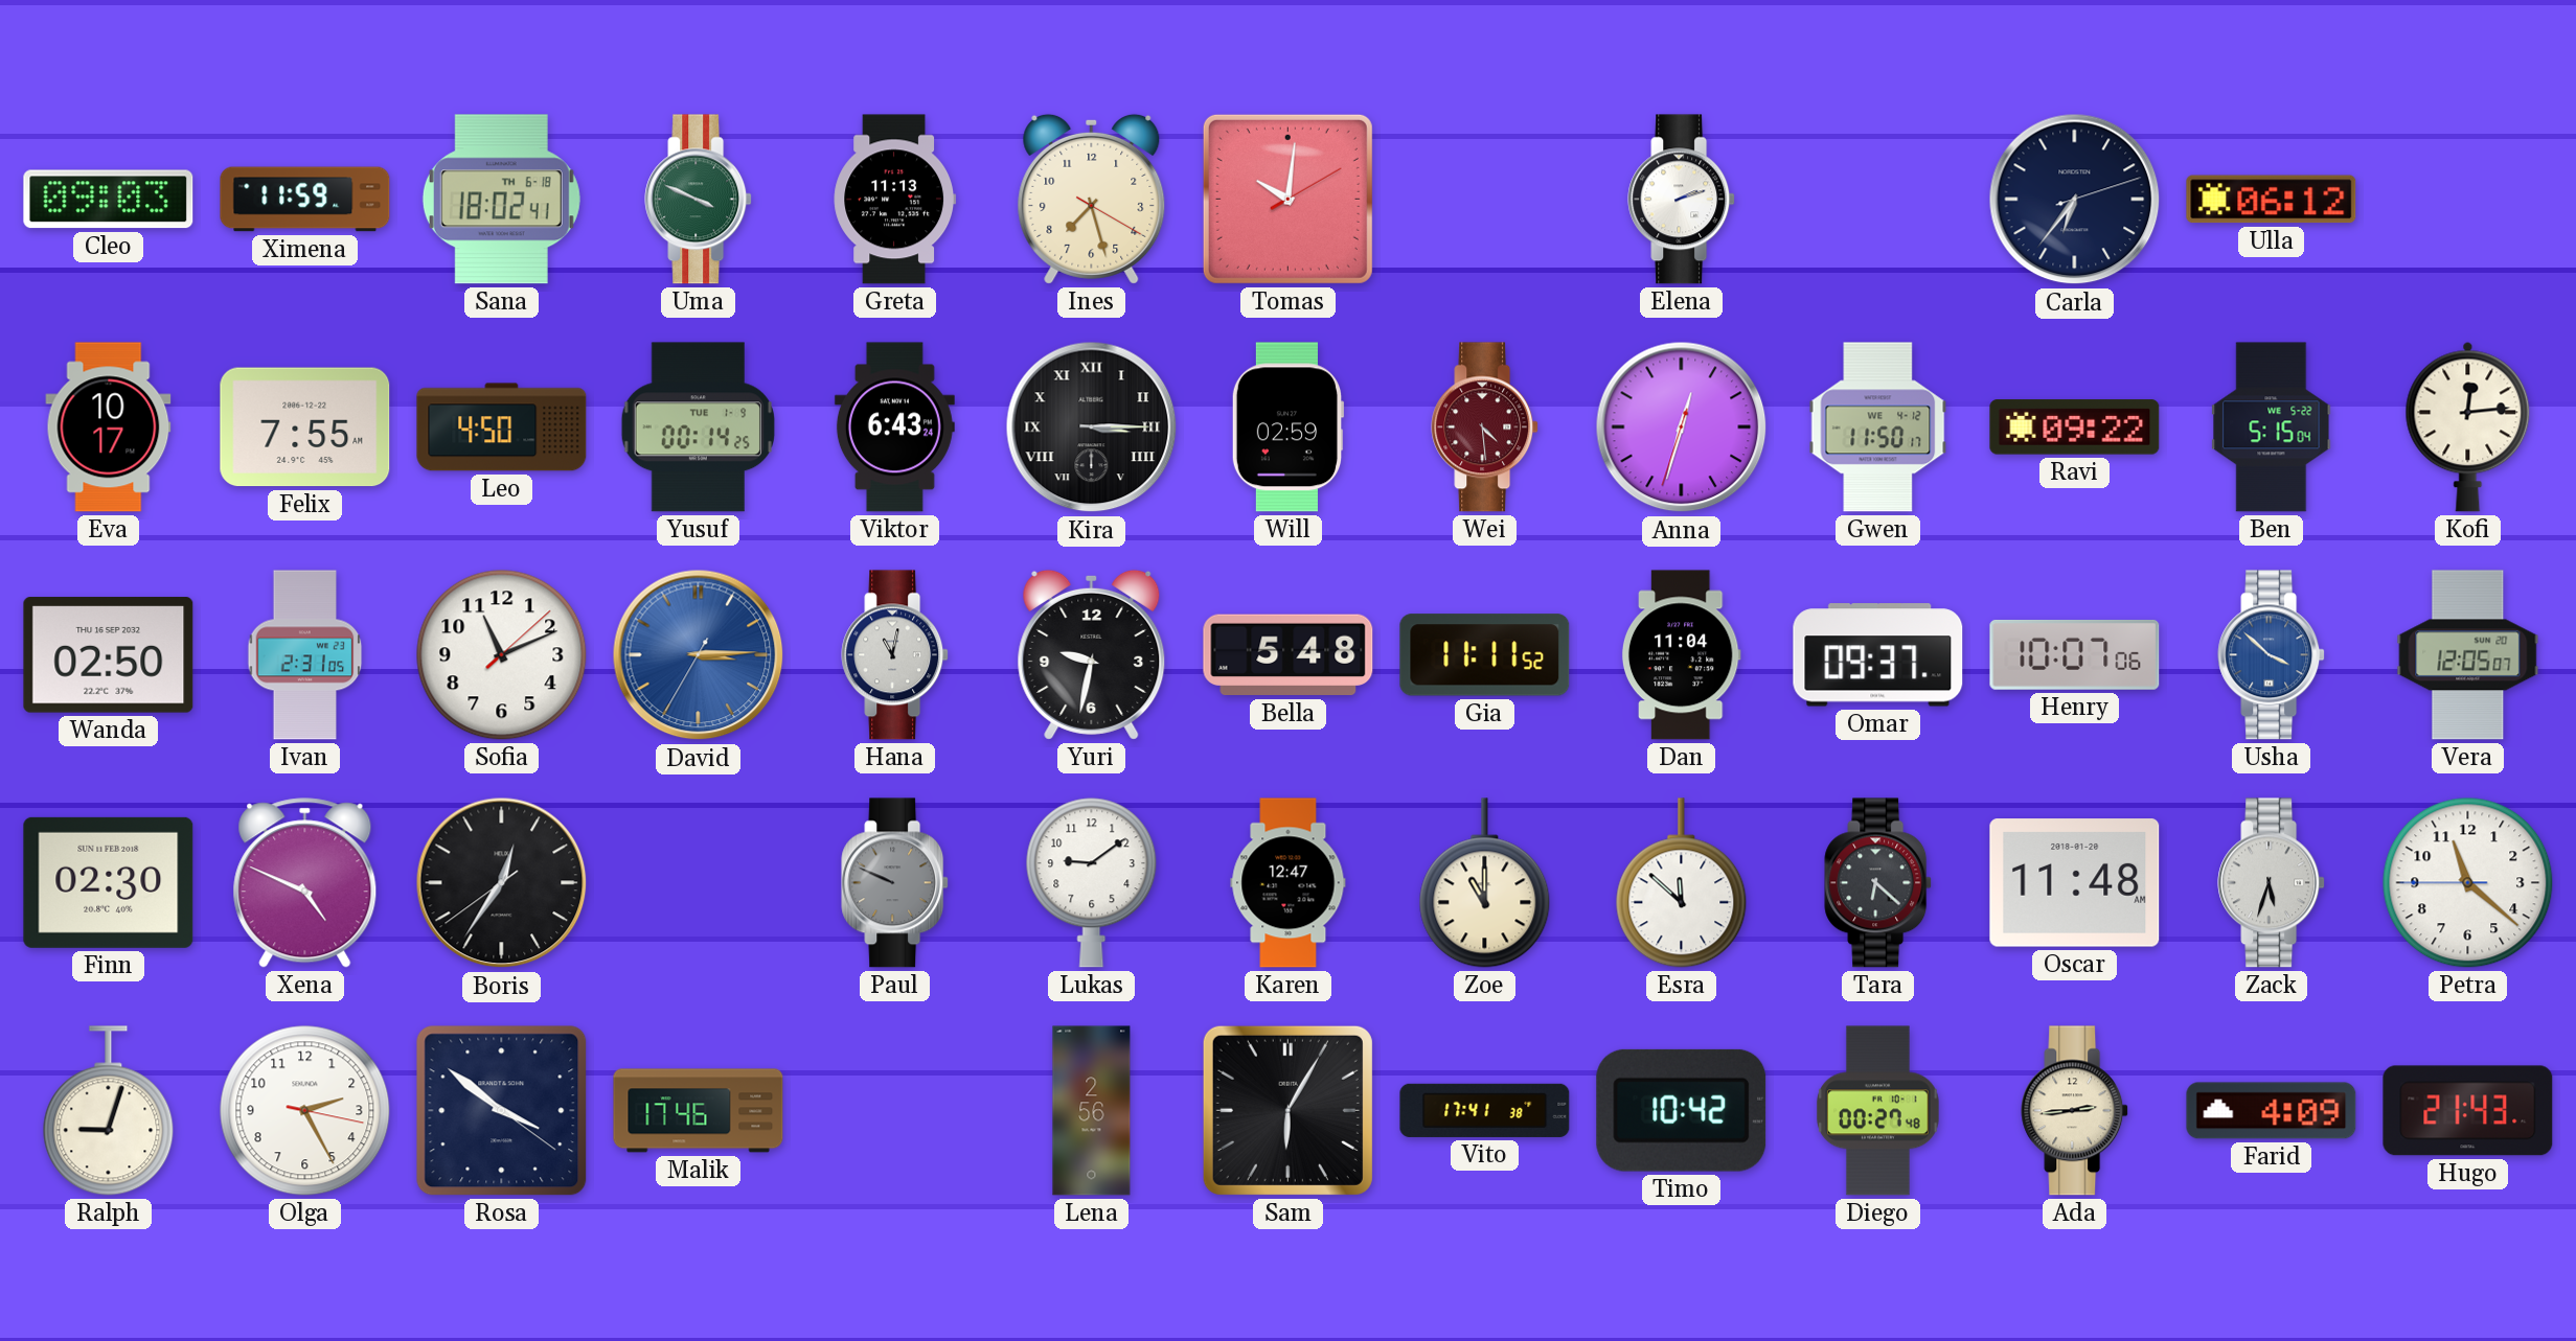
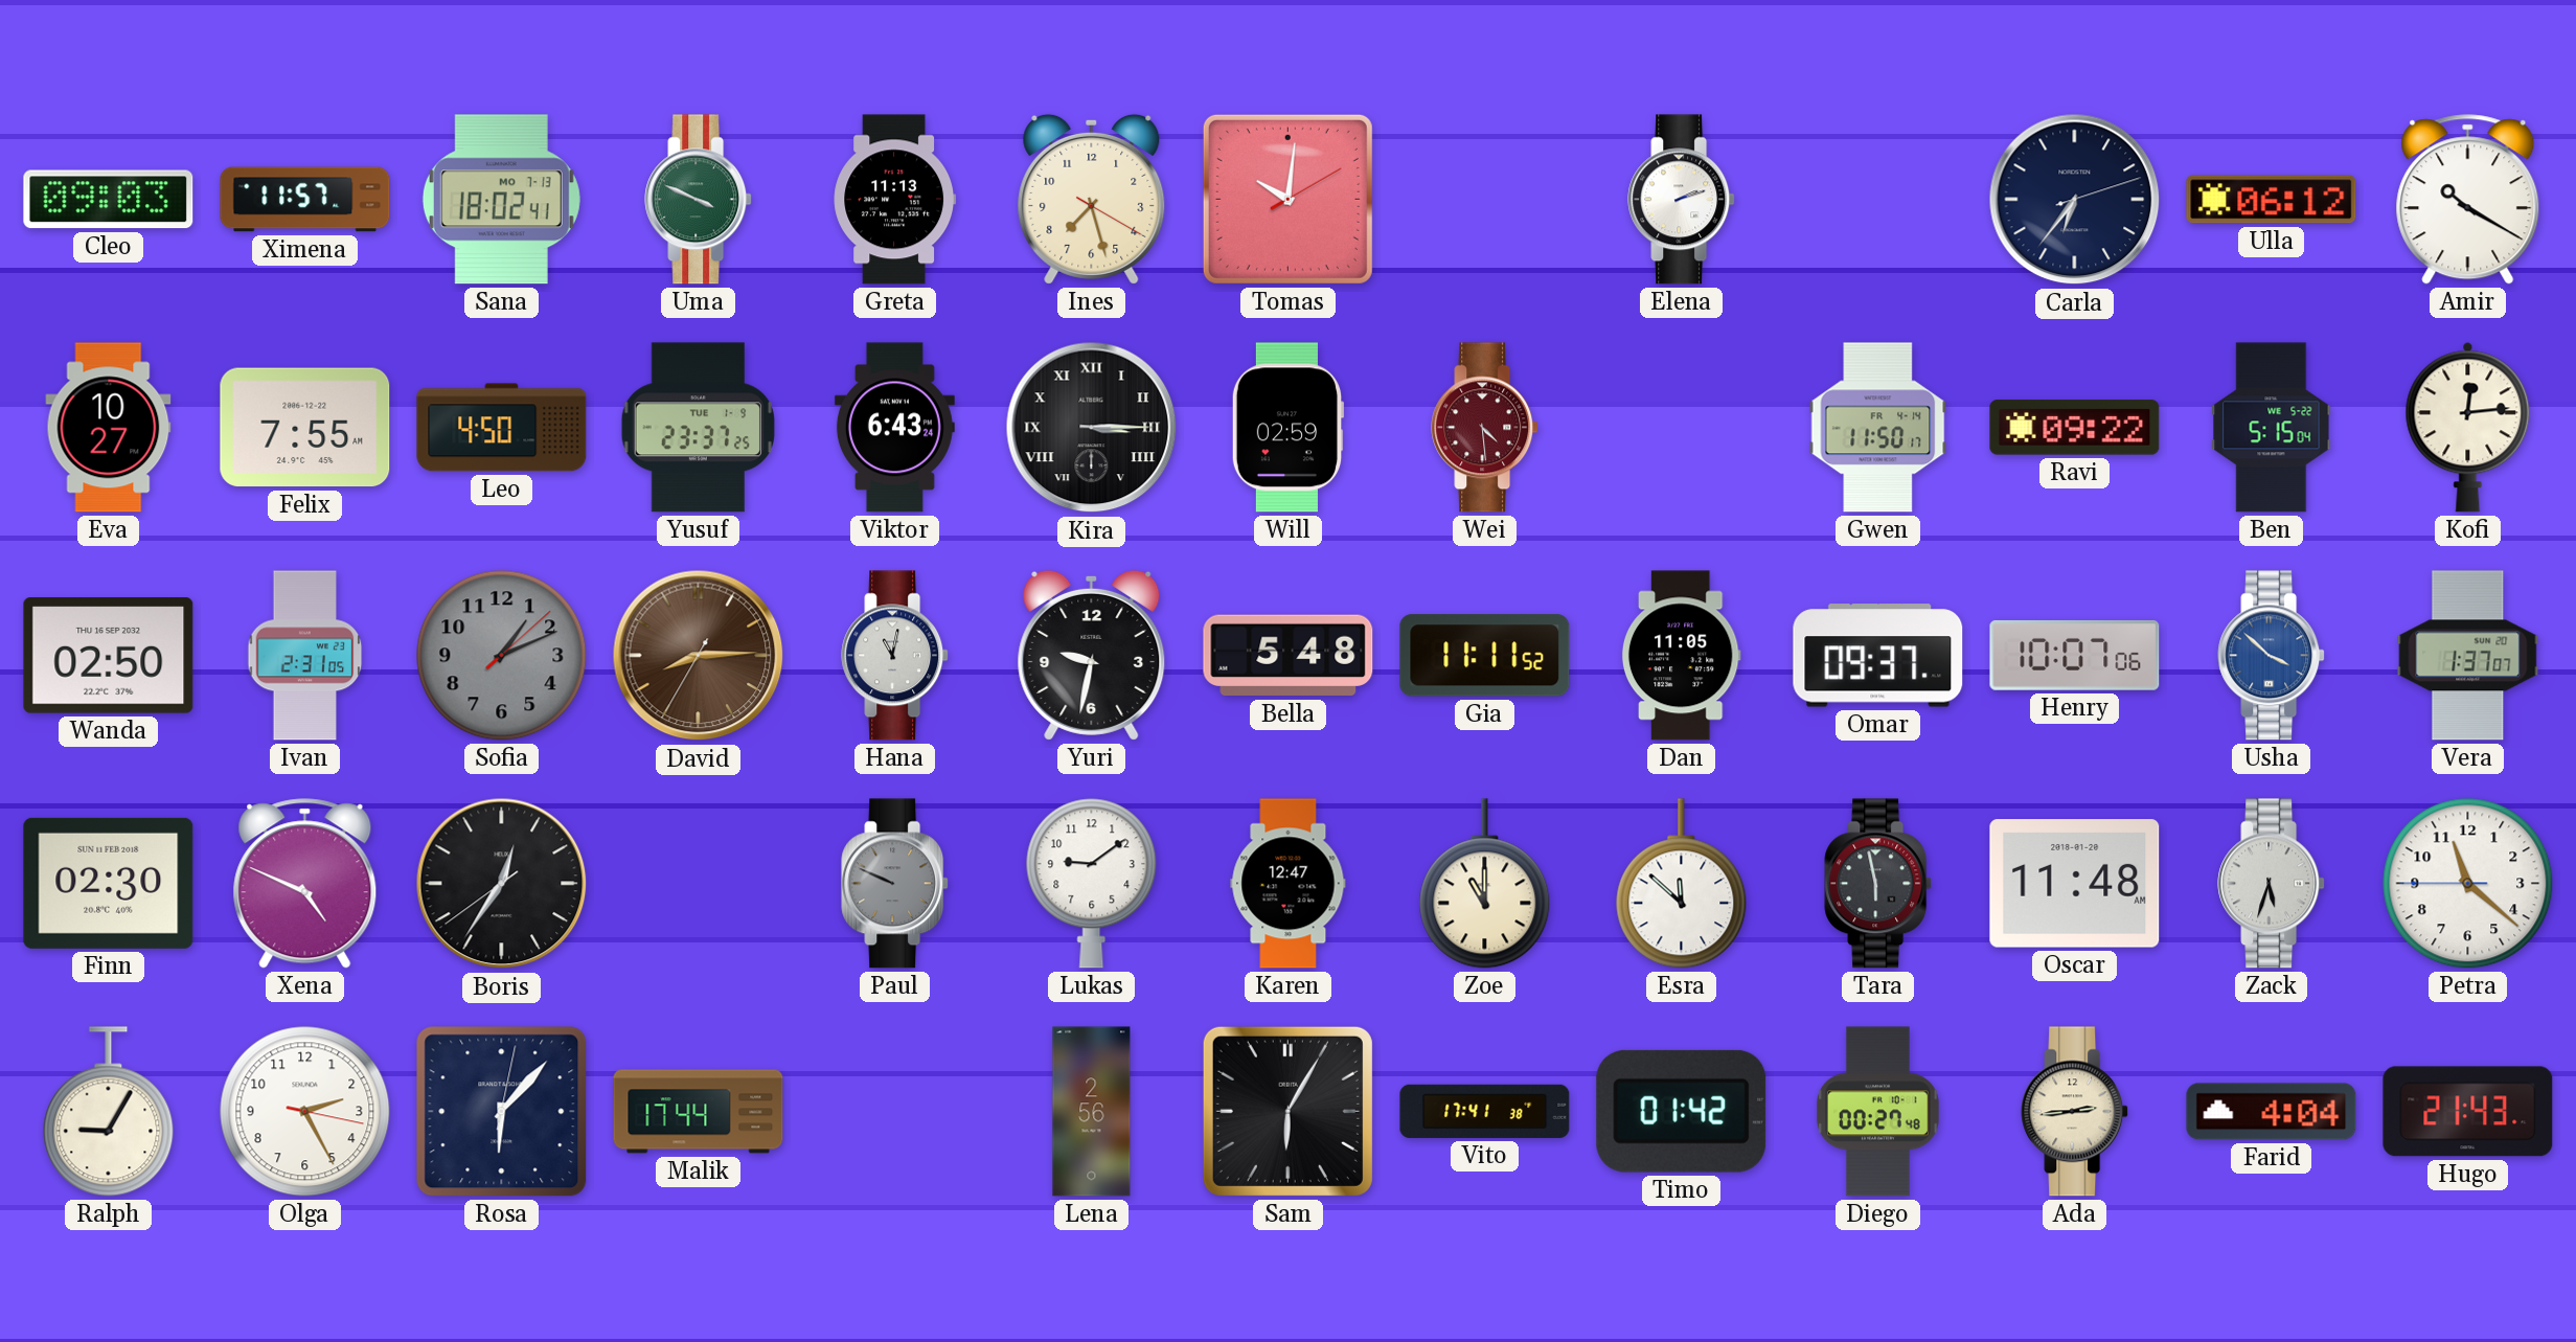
Ximena: 11:59 -> 11:57
Sana date: TH 6-18 -> MO 7-13
Amir: none -> 10:20
Eva: 10:17 -> 10:27
Yusuf: 00:14 -> 23:37
Anna: 12:32 -> none
Gwen date: WE 4-12 -> FR 4-14
Sofia: 11:11 -> 1:11
Sofia dial: white -> grey
David: 3:14 -> 8:14
David dial: blue -> brown
Dan: 11:04 -> 11:05
Vera: 12:05 -> 1:37
Tara: 6:22 -> 5:58
Ralph: 9:03 -> 9:05
Rosa: 3:51 -> 6:07
Malik: 17:46 -> 17:44
Timo: 10:42 -> 01:42
Farid: 4:09 -> 4:04
